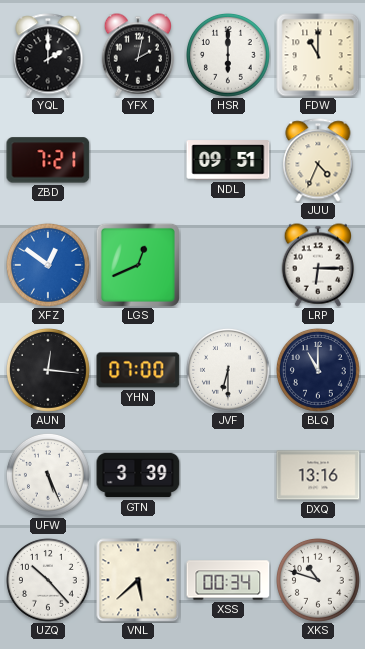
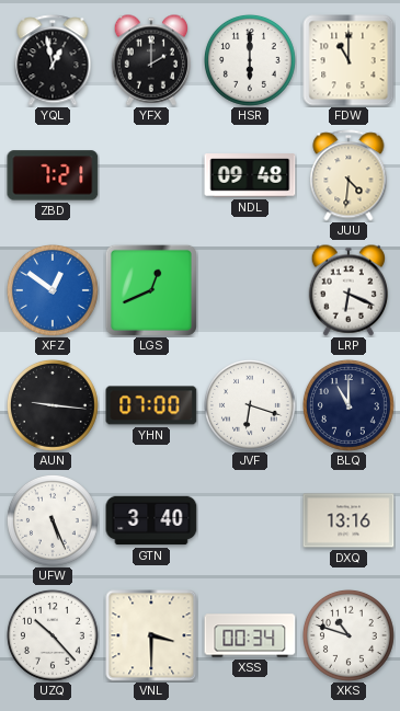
YQL: 2:00 -> 12:58
YFX: 2:02 -> 2:00
NDL: 09:51 -> 09:48
JUU: 4:34 -> 4:31
LRP: 6:15 -> 6:19
AUN: 12:16 -> 9:16
JVF: 6:30 -> 6:18
GTN: 3:39 -> 3:40
VNL: 5:38 -> 3:30
